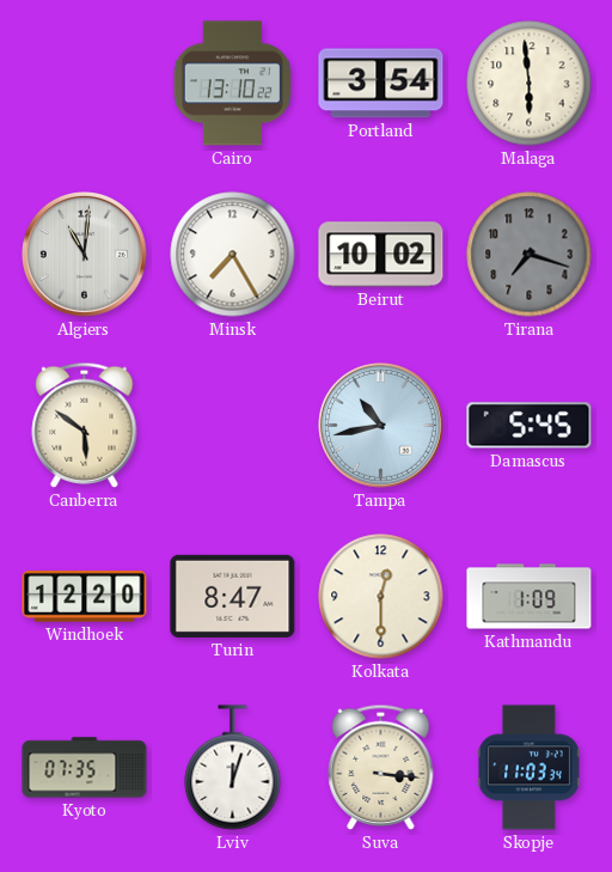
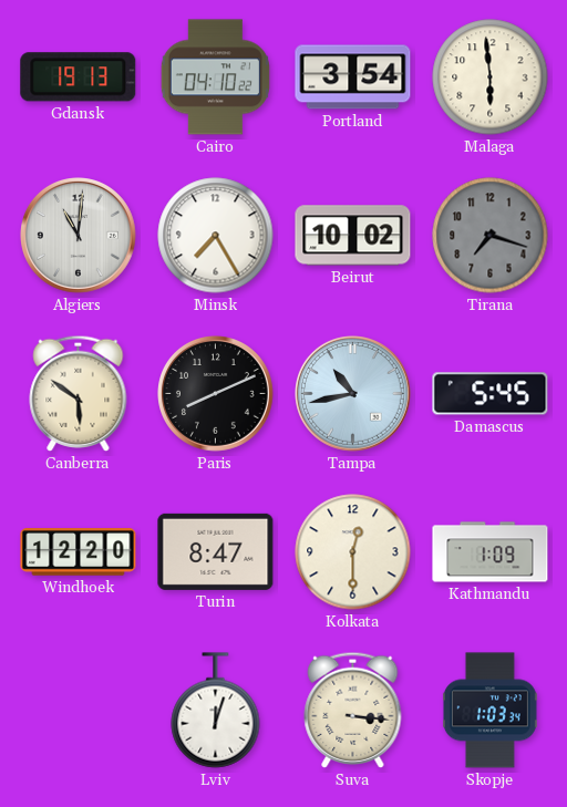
Gdansk: none -> 19:13
Cairo: 13:10 -> 04:10
Paris: none -> 8:11
Kyoto: 07:35 -> none
Skopje: 11:03 -> 1:03
